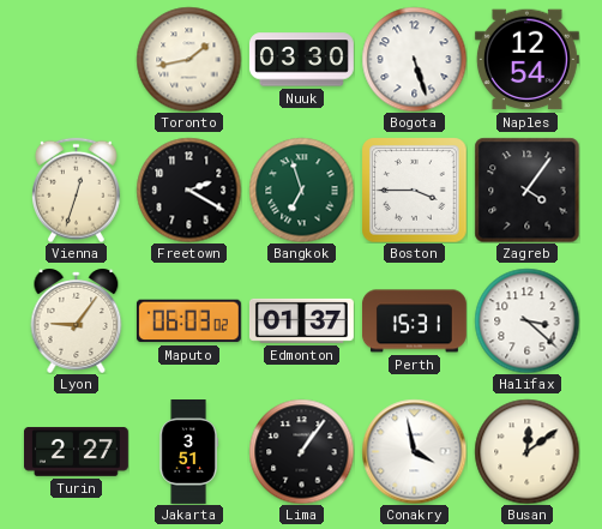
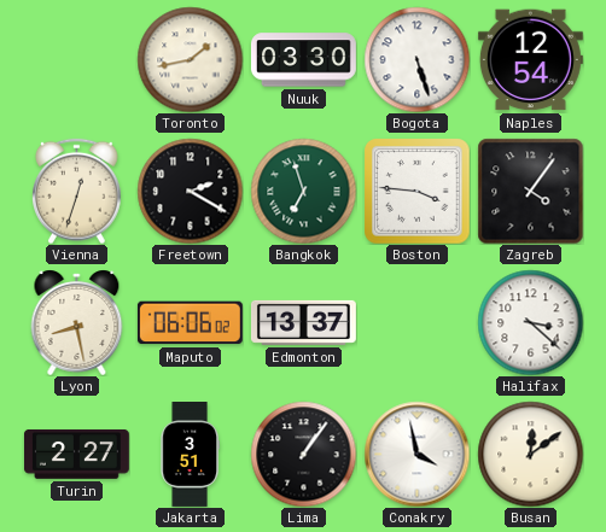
Boston: 3:45 -> 3:46
Lyon: 9:06 -> 8:28
Maputo: 06:03 -> 06:06
Edmonton: 01:37 -> 13:37
Perth: 15:31 -> none
